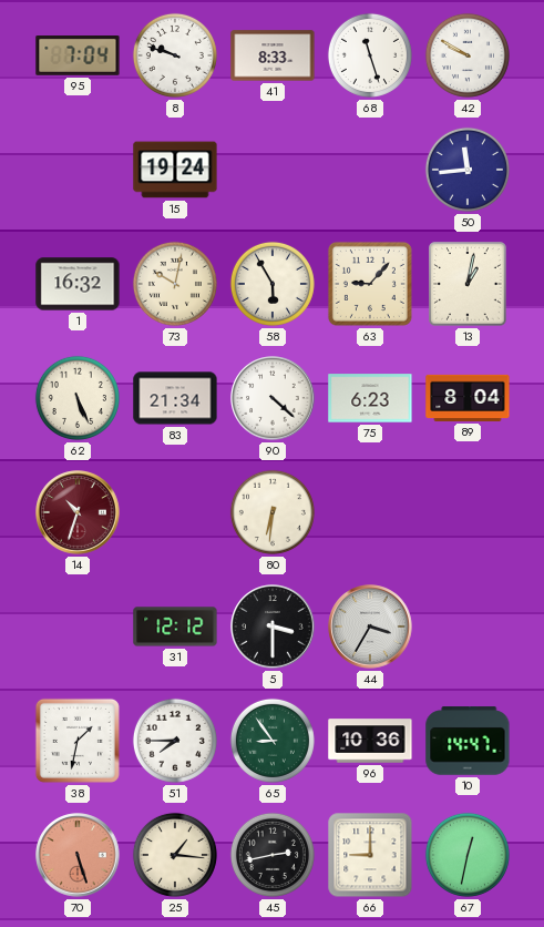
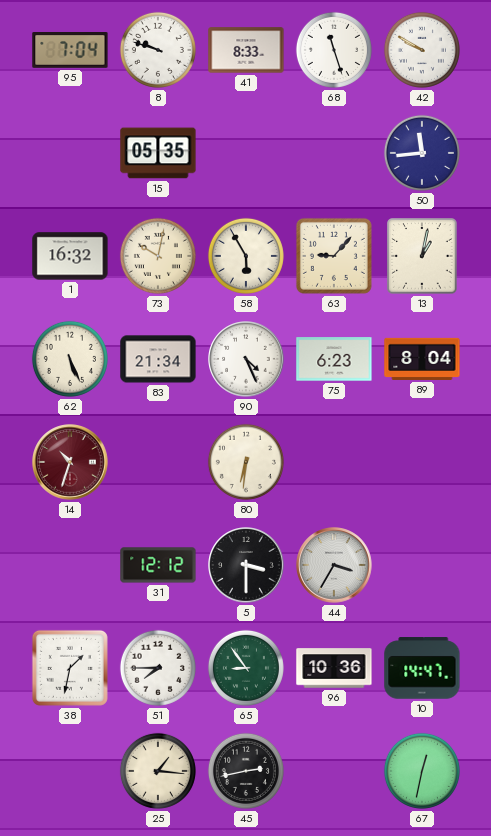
15: 19:24 -> 05:35
90: 4:22 -> 4:26
70: 5:27 -> none
66: 9:00 -> none
